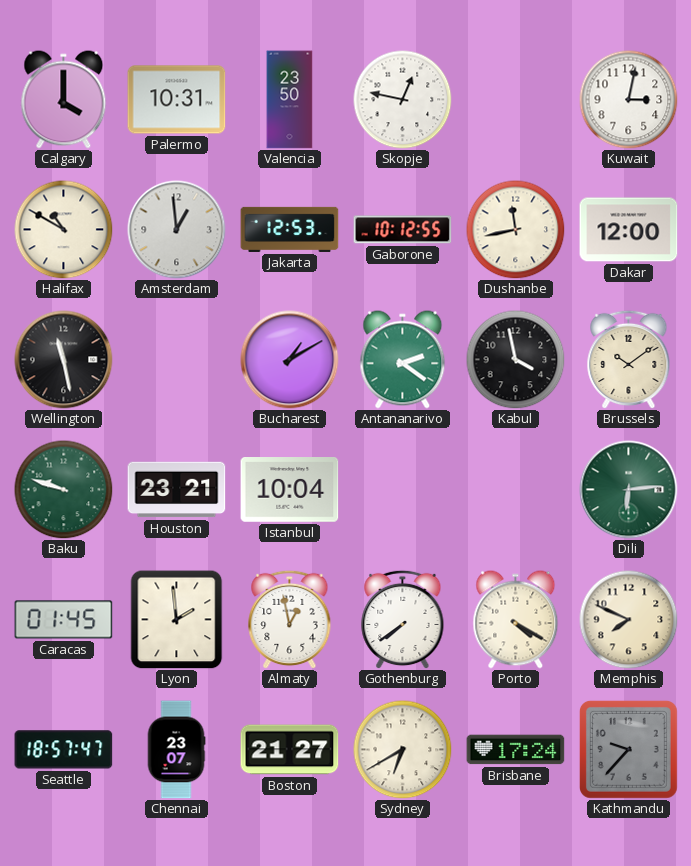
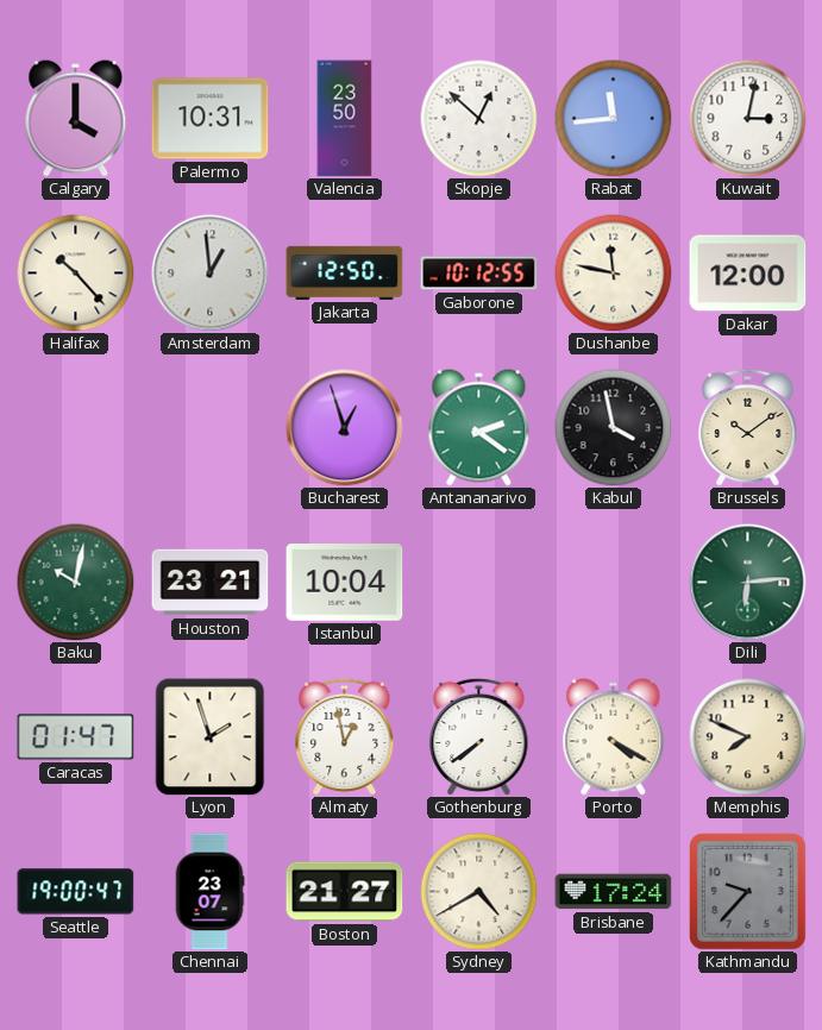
Skopje: 12:47 -> 12:52
Rabat: none -> 11:44
Halifax: 10:50 -> 10:23
Jakarta: 12:53 -> 12:50
Dushanbe: 11:43 -> 11:47
Wellington: 11:28 -> none
Bucharest: 1:10 -> 12:57
Baku: 9:48 -> 10:02
Caracas: 01:45 -> 01:47
Lyon: 1:59 -> 1:57
Seattle: 18:57 -> 19:00
Sydney: 6:40 -> 4:40
